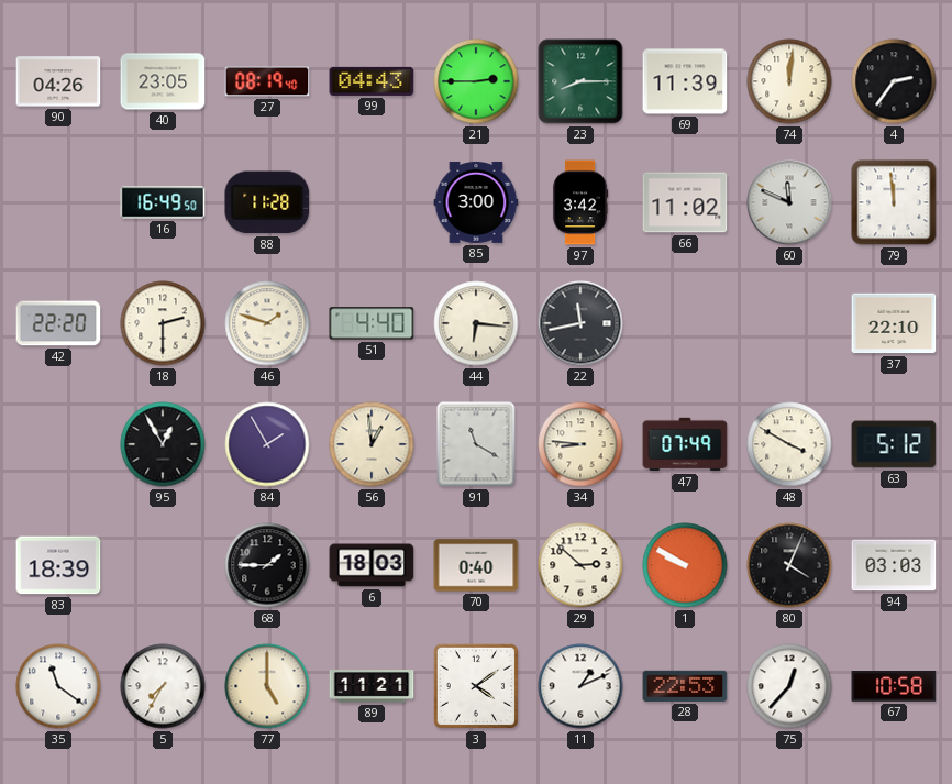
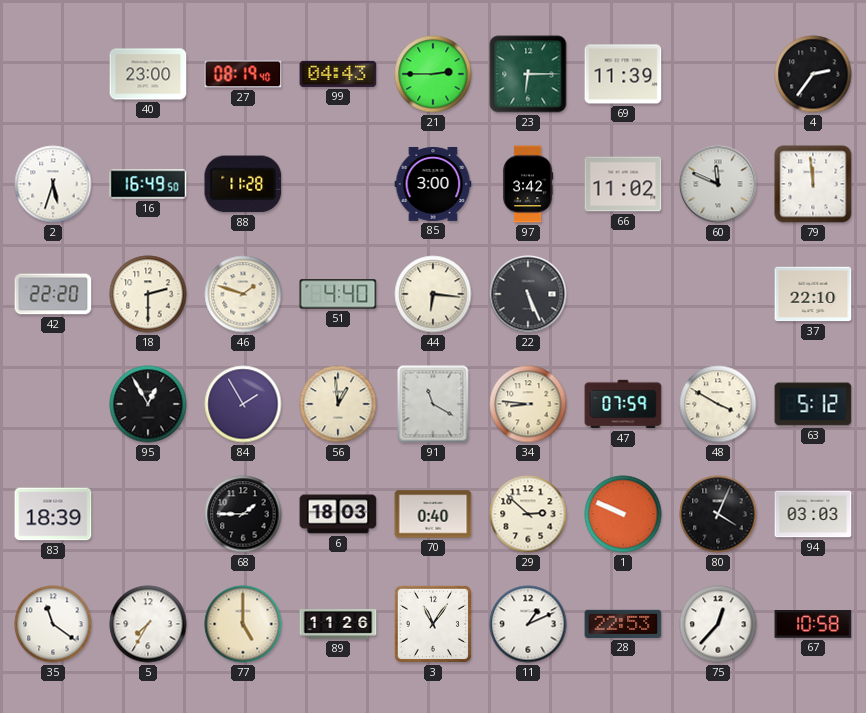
90: 04:26 -> none
40: 23:05 -> 23:00
23: 8:15 -> 6:15
74: 12:01 -> none
2: none -> 5:33
22: 11:43 -> 5:26
47: 07:49 -> 07:59
1: 9:50 -> 9:49
89: 11:21 -> 11:26
3: 4:09 -> 11:06
